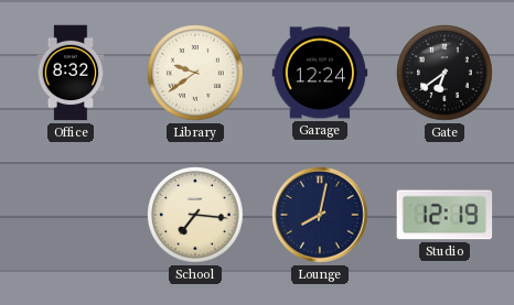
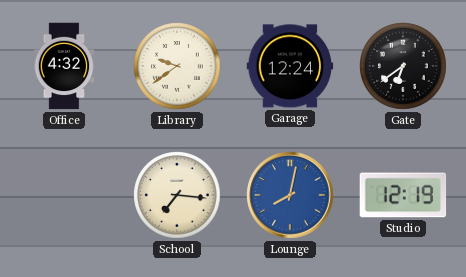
Office: 8:32 -> 4:32
Lounge dial: navy -> blue
